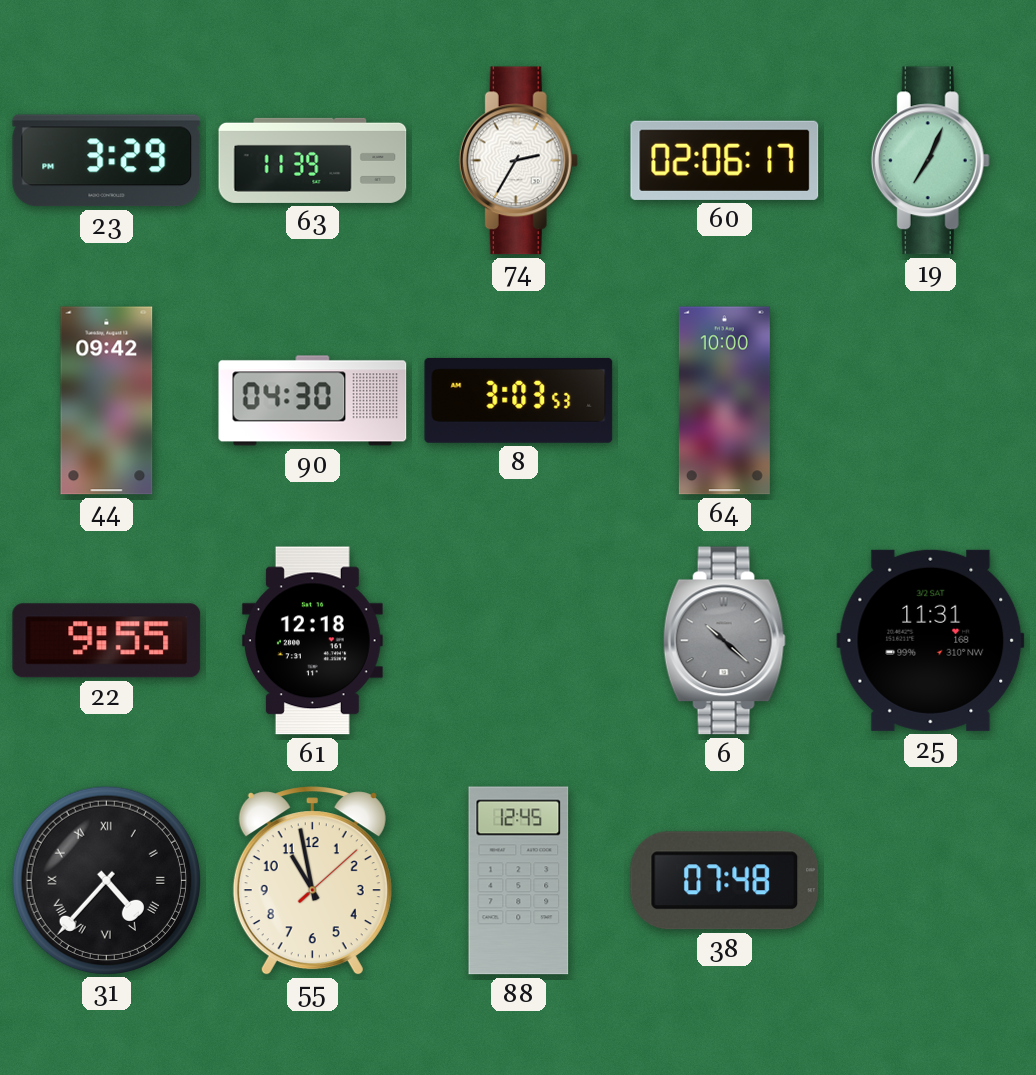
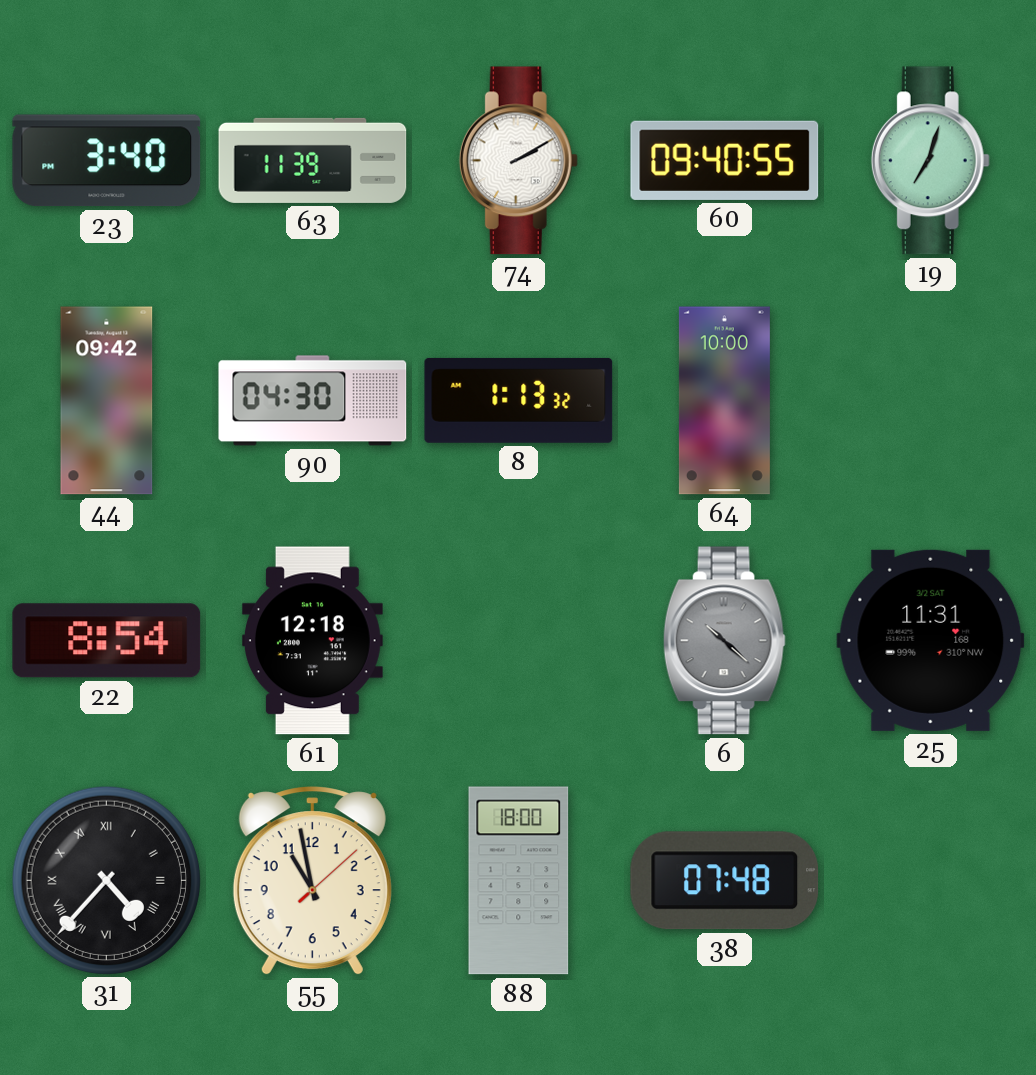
23: 3:29 -> 3:40
74: 2:35 -> 2:10
60: 02:06 -> 09:40
19: 7:04 -> 7:03
8: 3:03 -> 1:13
22: 9:55 -> 8:54
88: 12:45 -> 18:00
